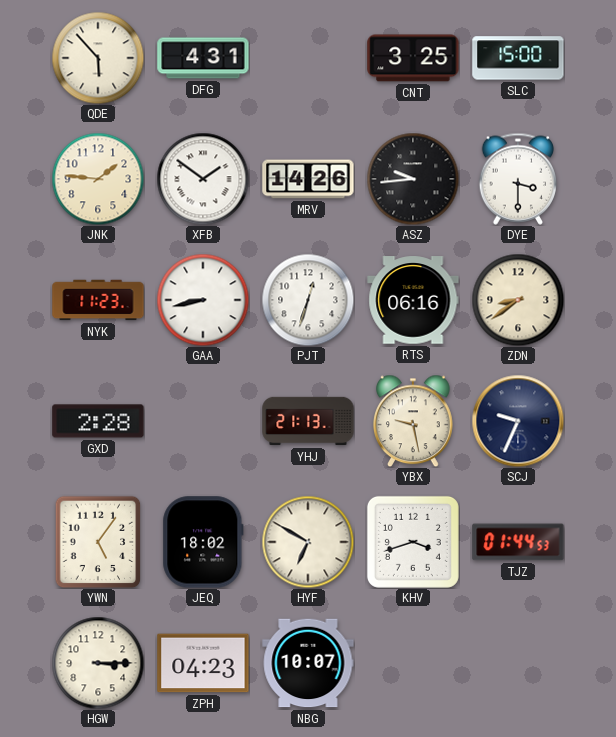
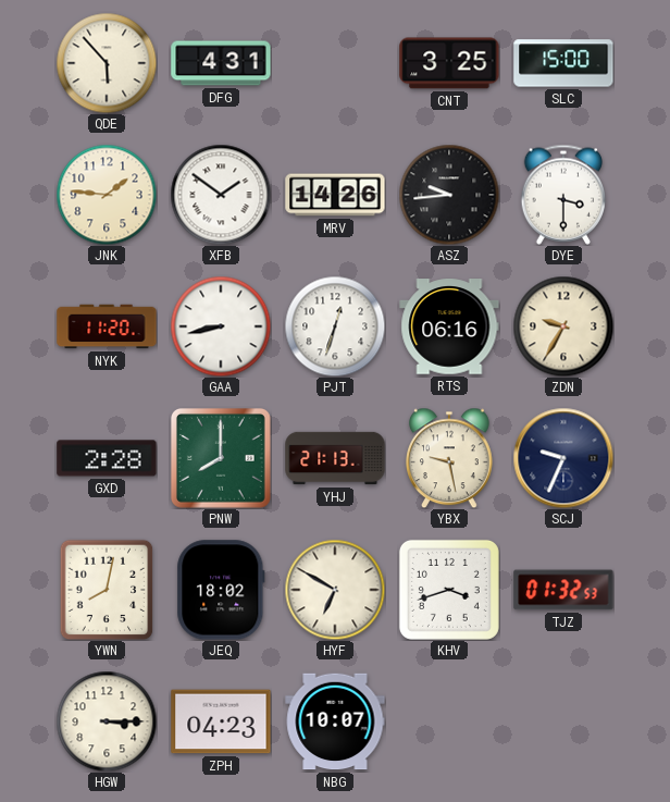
NYK: 11:23 -> 11:20
ZDN: 8:39 -> 9:35
PNW: none -> 8:00
YWN: 5:06 -> 8:02
TJZ: 01:44 -> 01:32
